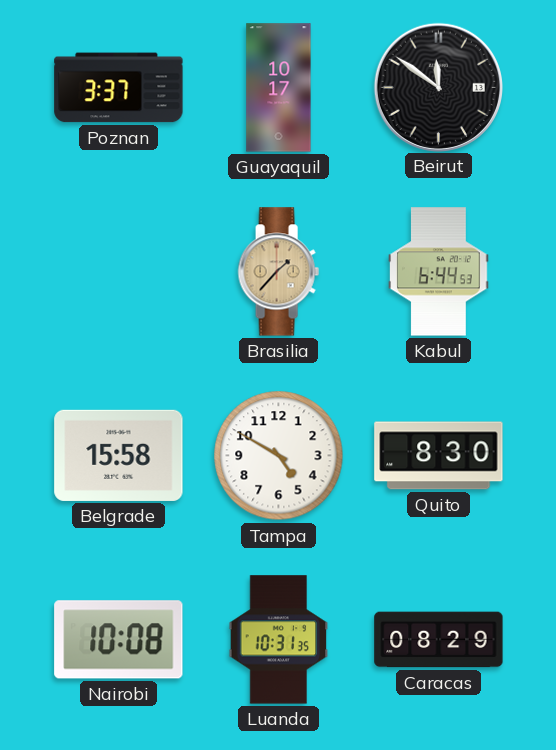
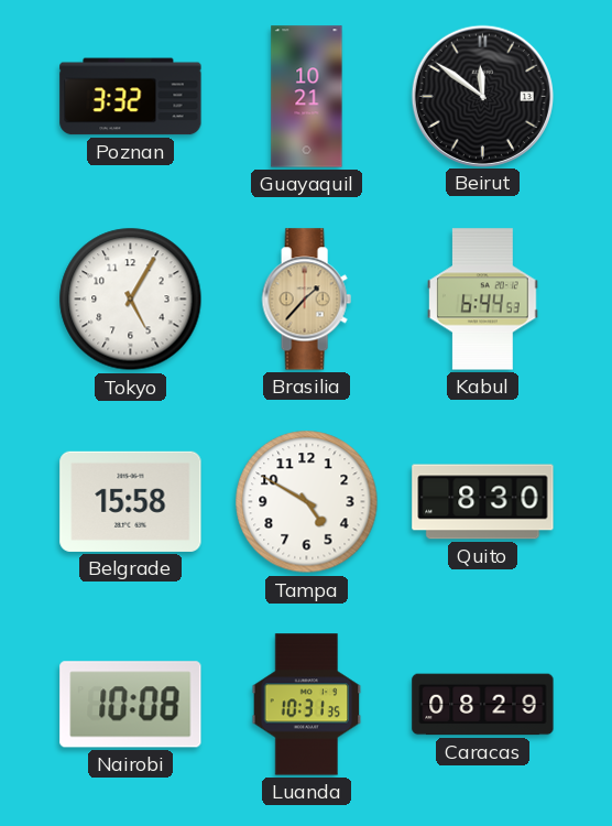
Poznan: 3:37 -> 3:32
Guayaquil: 10:17 -> 10:21
Tokyo: none -> 5:05
